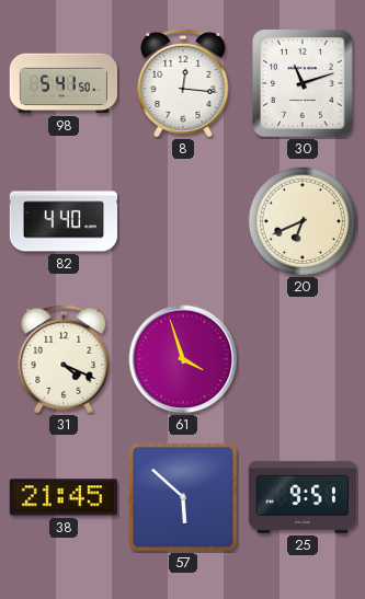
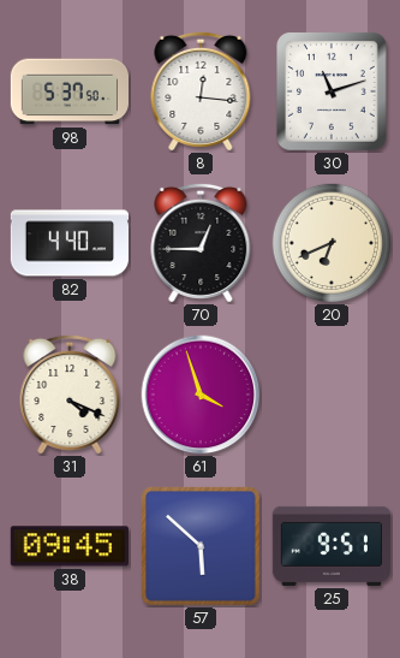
98: 5:41 -> 5:37
70: none -> 12:45
38: 21:45 -> 09:45
